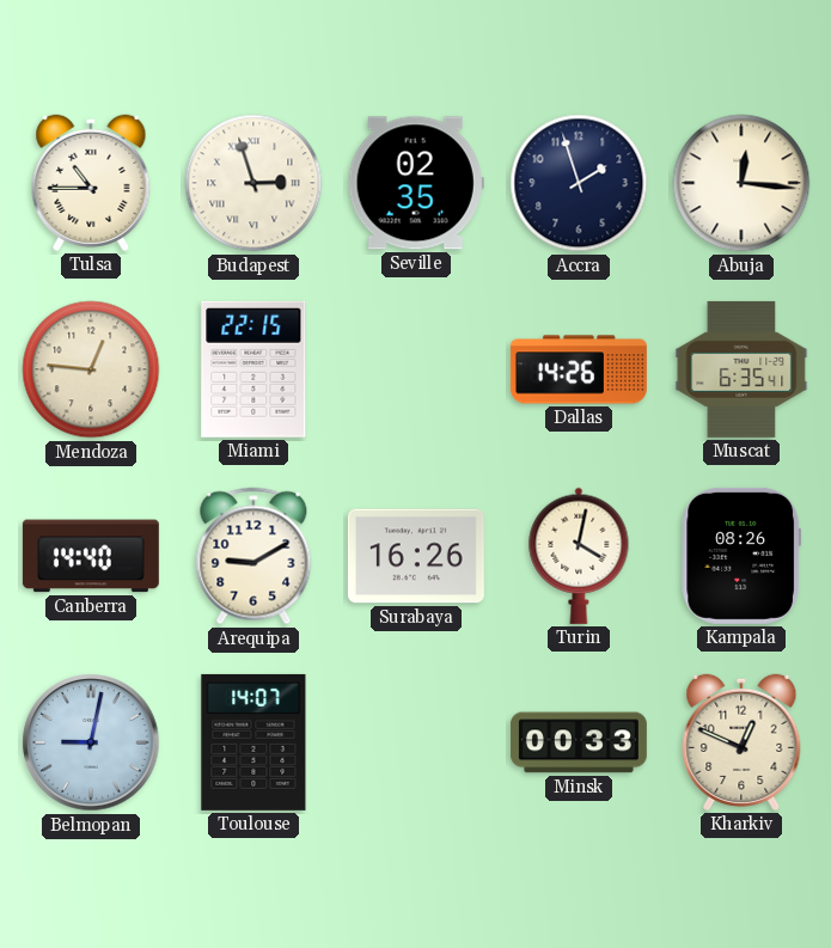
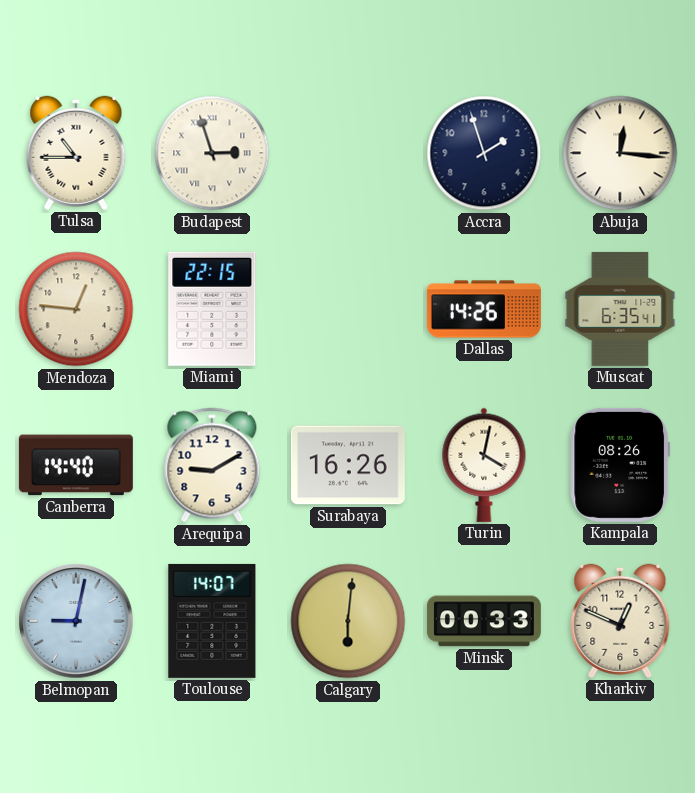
Seville: 02:35 -> none
Calgary: none -> 6:01
